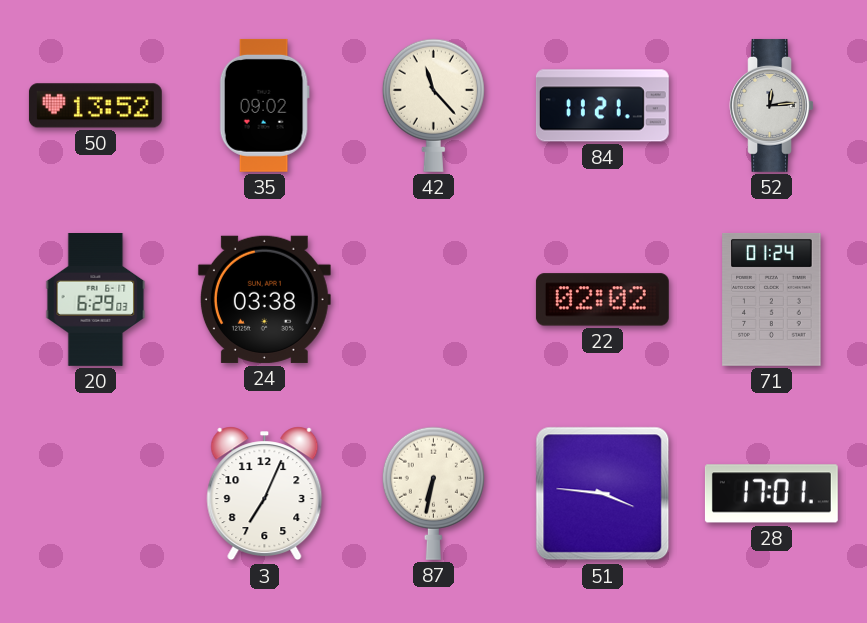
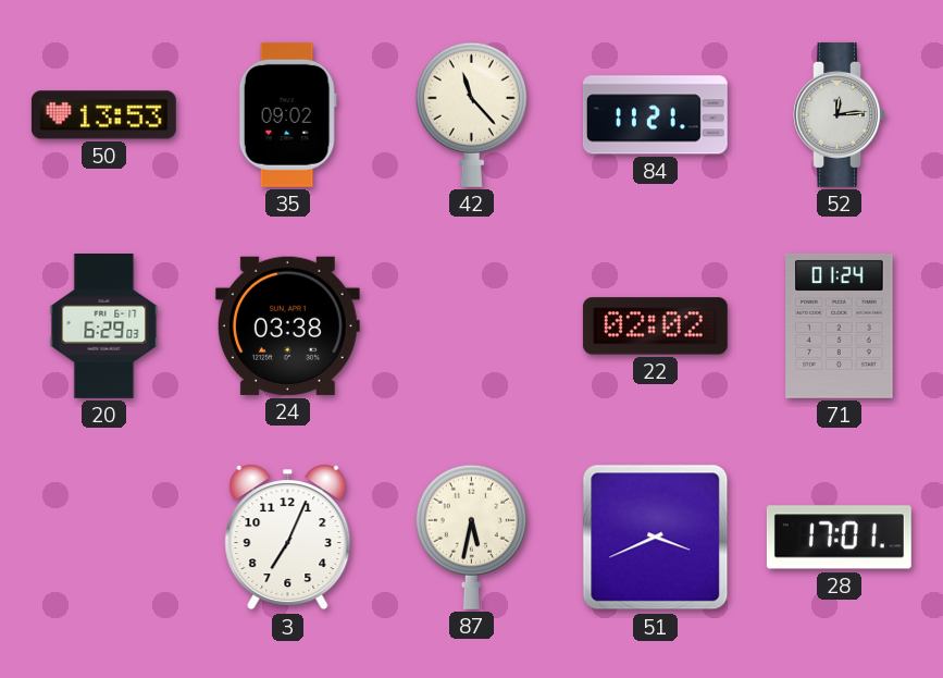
50: 13:52 -> 13:53
87: 6:32 -> 5:32
51: 3:46 -> 3:41
